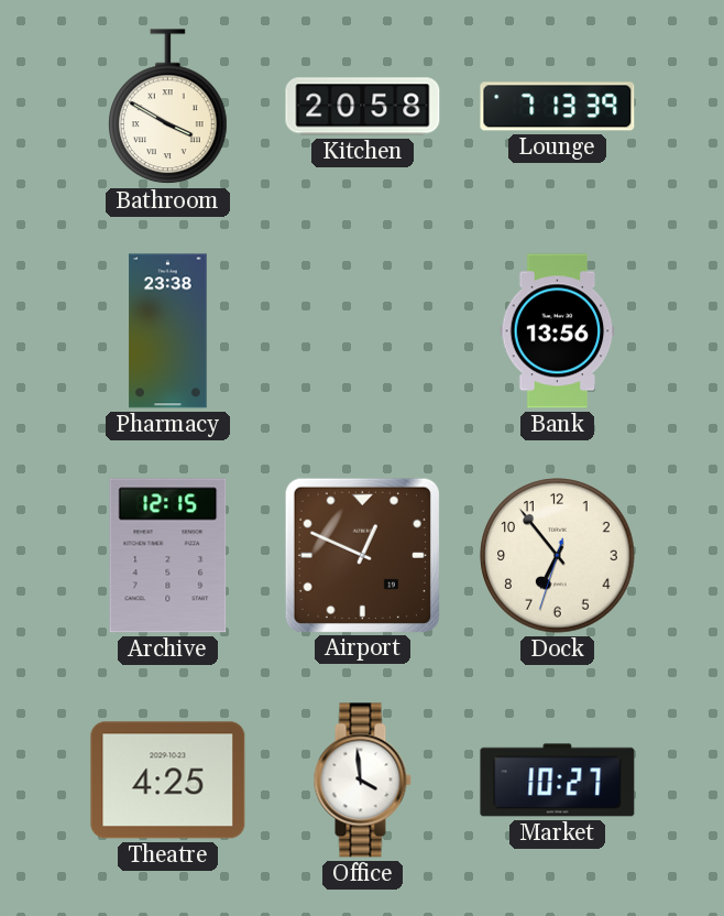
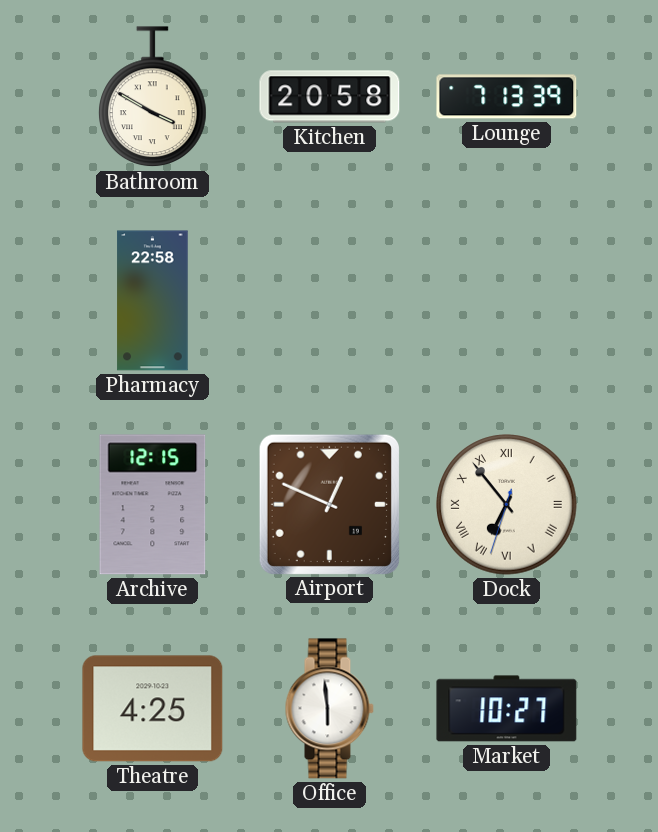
Pharmacy: 23:38 -> 22:58
Bank: 13:56 -> none
Dock numerals: Arabic -> Roman
Office: 3:59 -> 5:59
